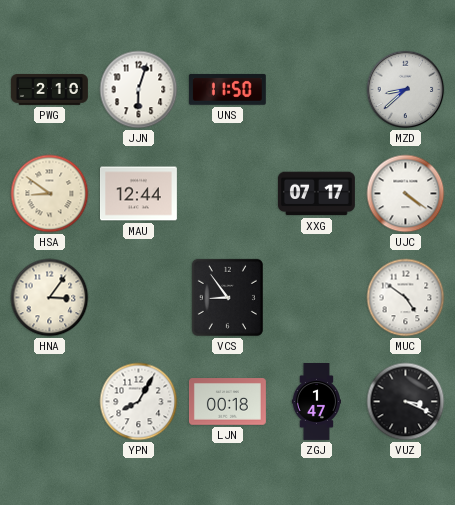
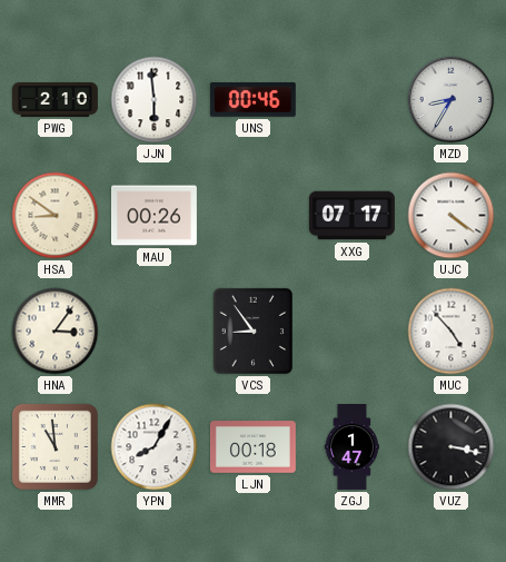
JJN: 6:03 -> 5:59
UNS: 11:50 -> 00:46
MZD: 8:38 -> 8:35
MAU: 12:44 -> 00:26
MUC: 4:51 -> 4:53
MMR: none -> 10:59
VUZ: 3:19 -> 3:17
